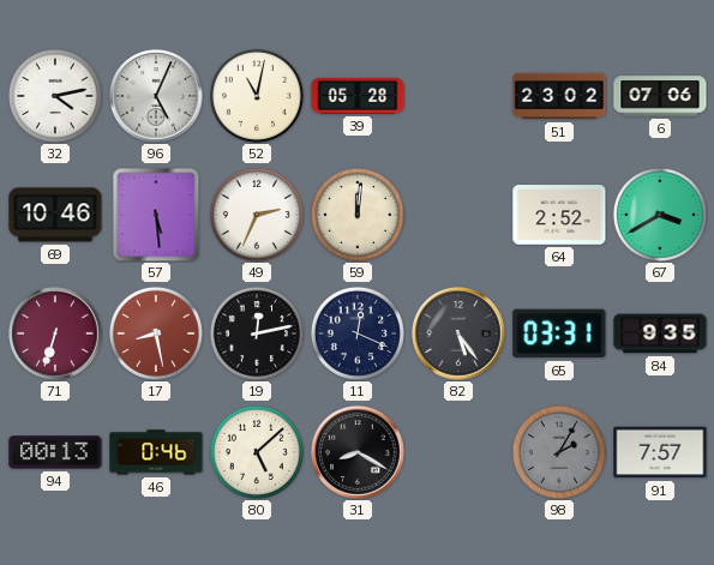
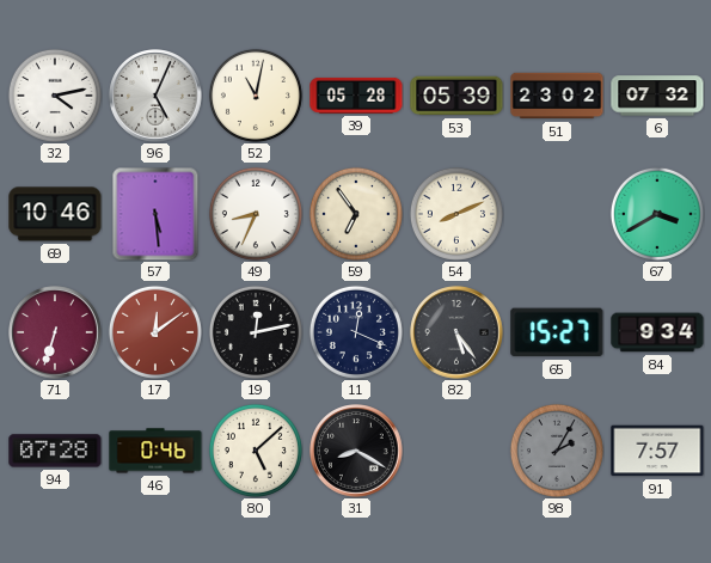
53: none -> 05:39
6: 07:06 -> 07:32
49: 2:34 -> 8:34
59: 12:01 -> 6:54
54: none -> 8:11
64: 2:52 -> none
17: 8:28 -> 12:09
65: 03:31 -> 15:27
84: 9:35 -> 9:34
94: 00:13 -> 07:28
